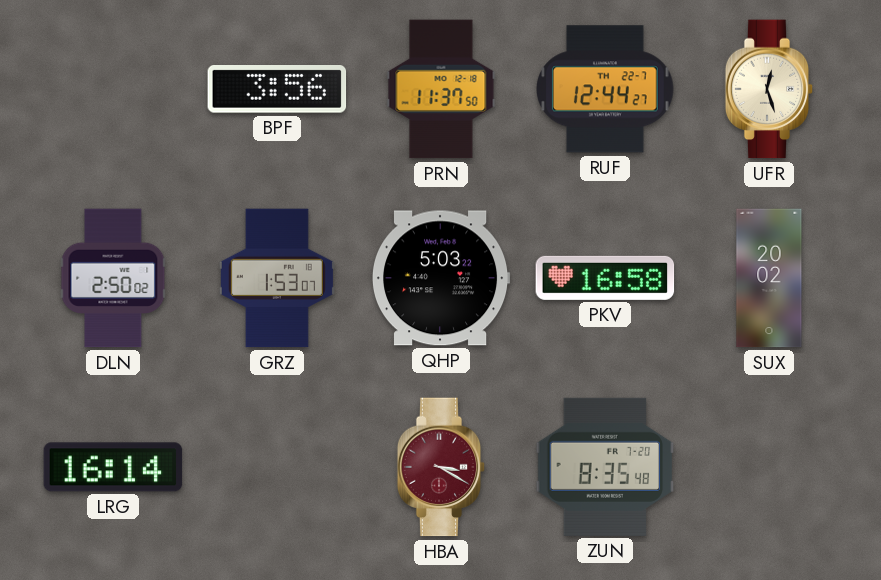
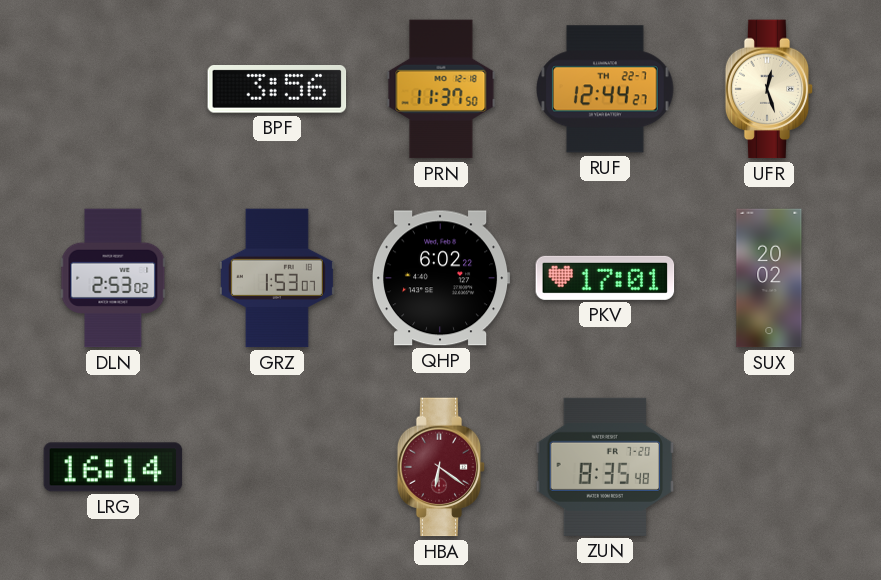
DLN: 2:50 -> 2:53
QHP: 5:03 -> 6:02
PKV: 16:58 -> 17:01
HBA: 3:20 -> 6:21
